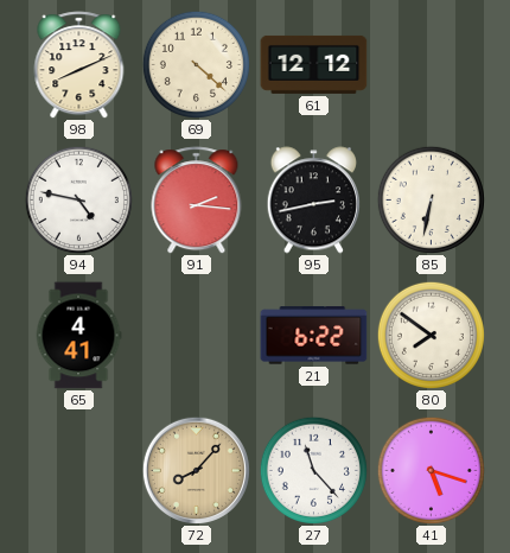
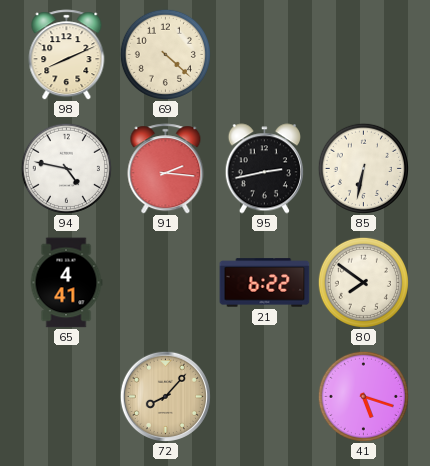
61: 12:12 -> none
27: 11:23 -> none
